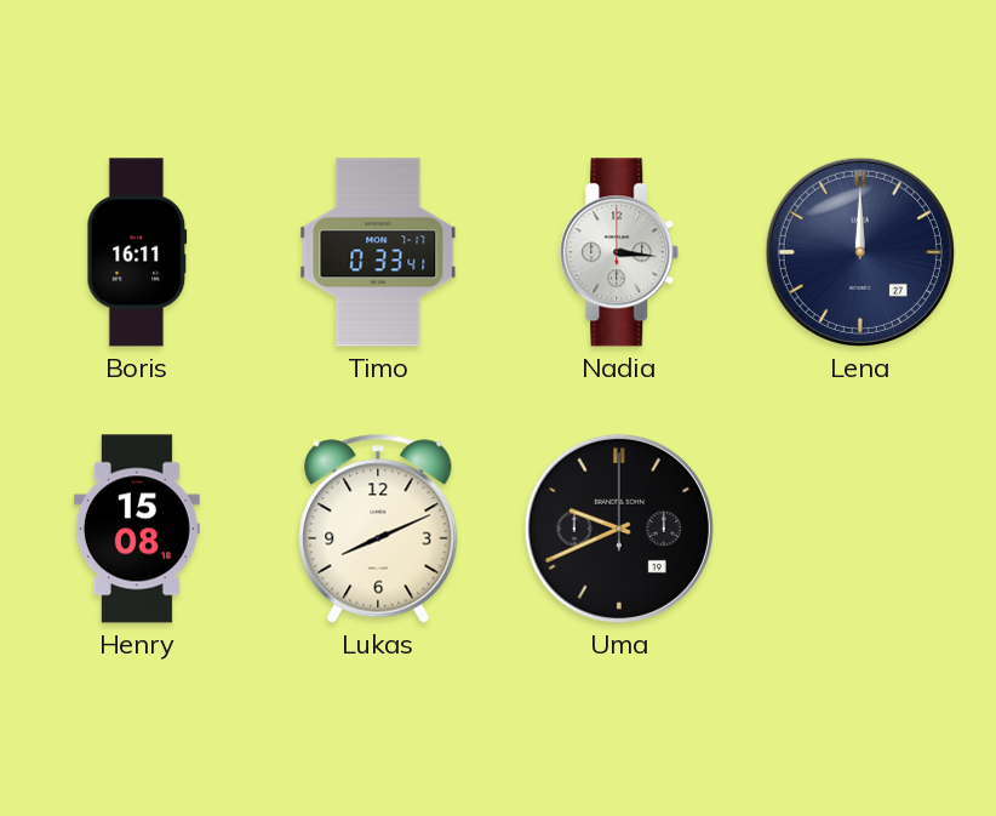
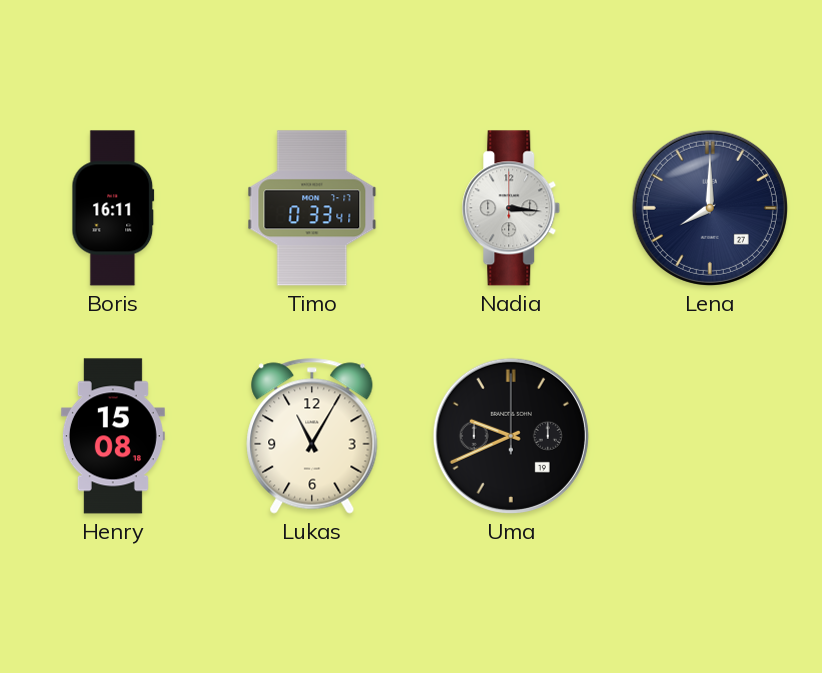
Lena: 12:00 -> 8:00
Lukas: 8:11 -> 11:05
